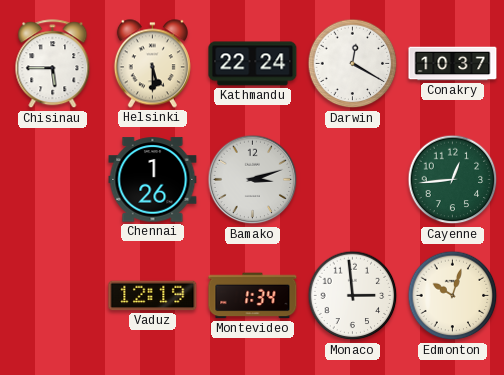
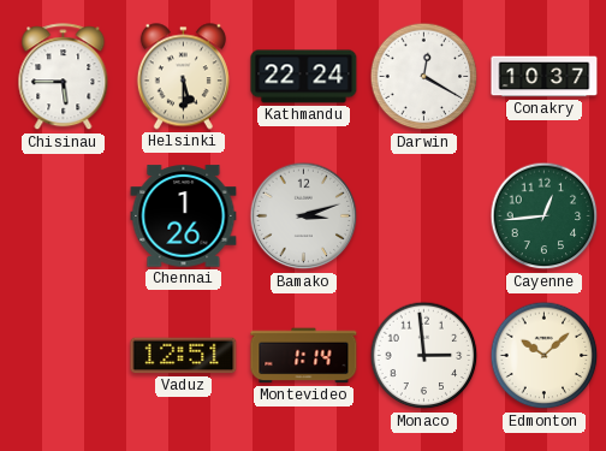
Vaduz: 12:19 -> 12:51
Montevideo: 1:34 -> 1:14
Edmonton: 10:03 -> 10:08
